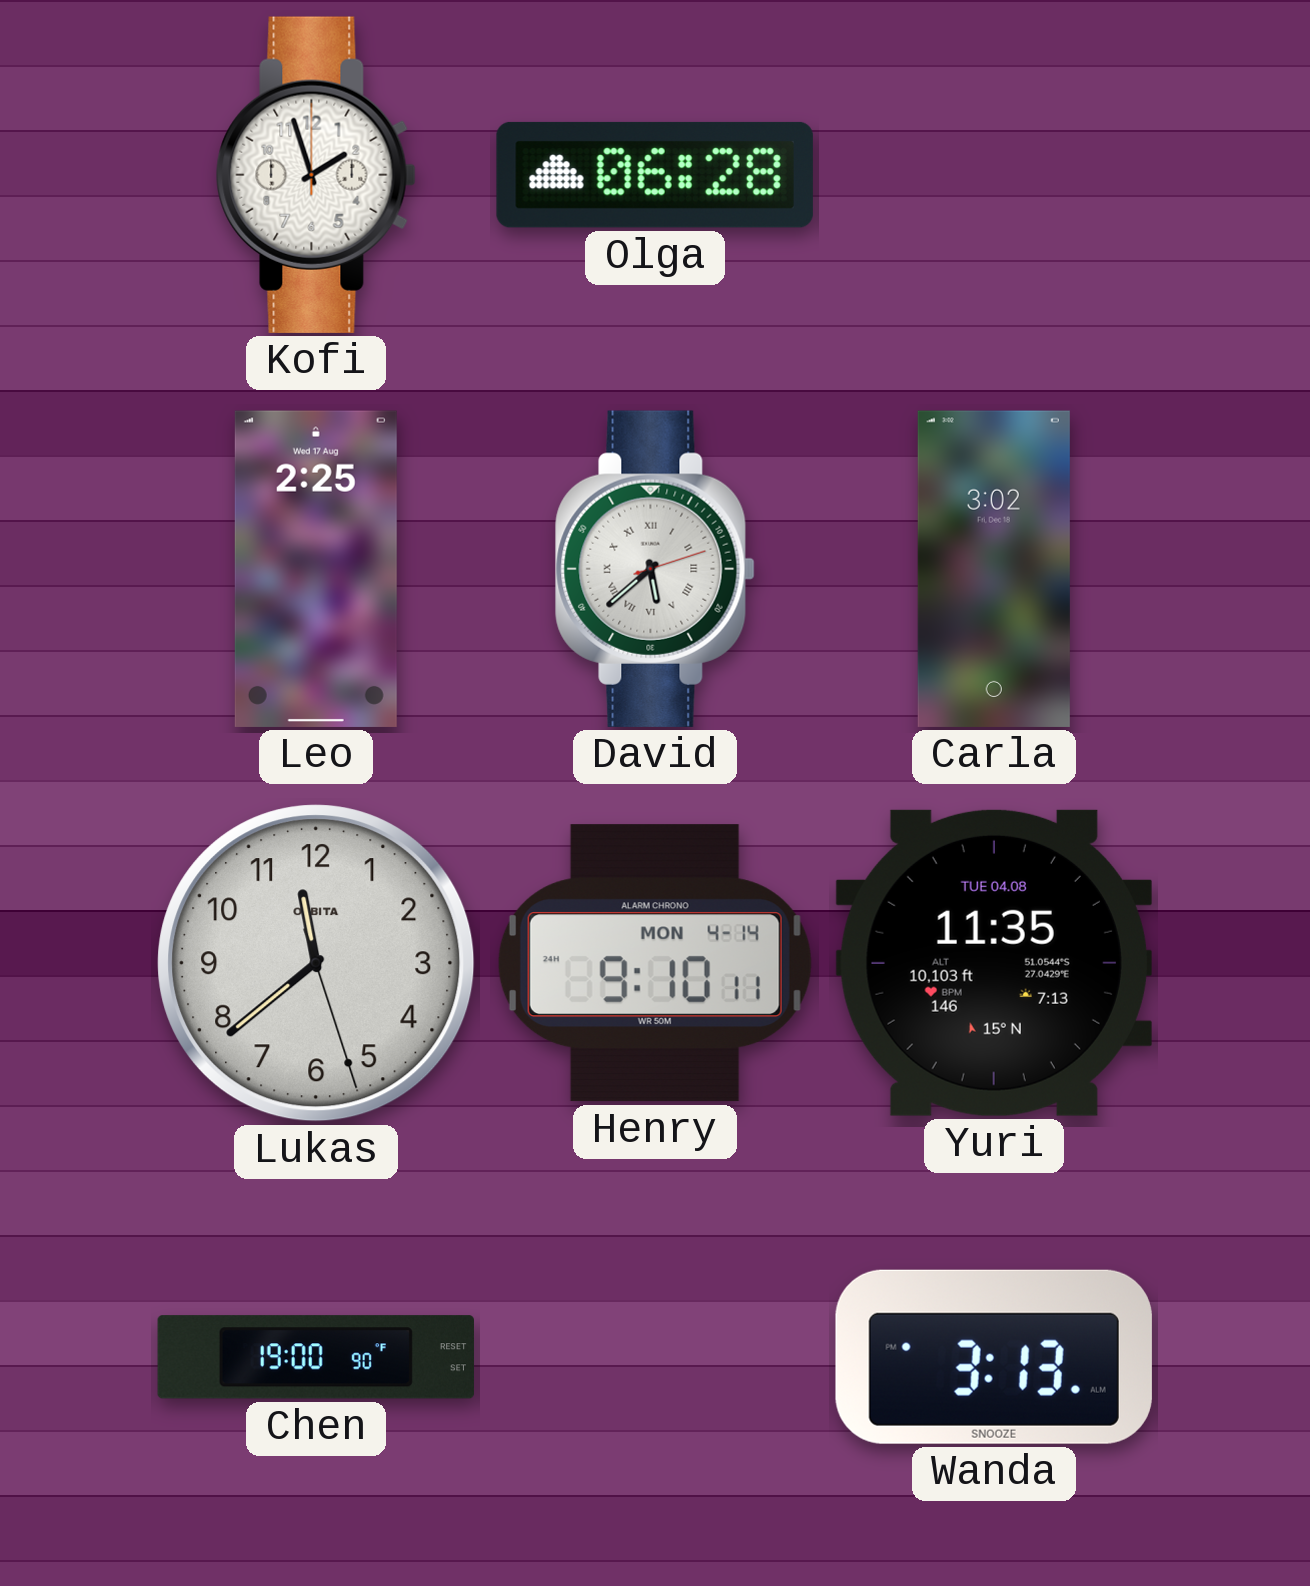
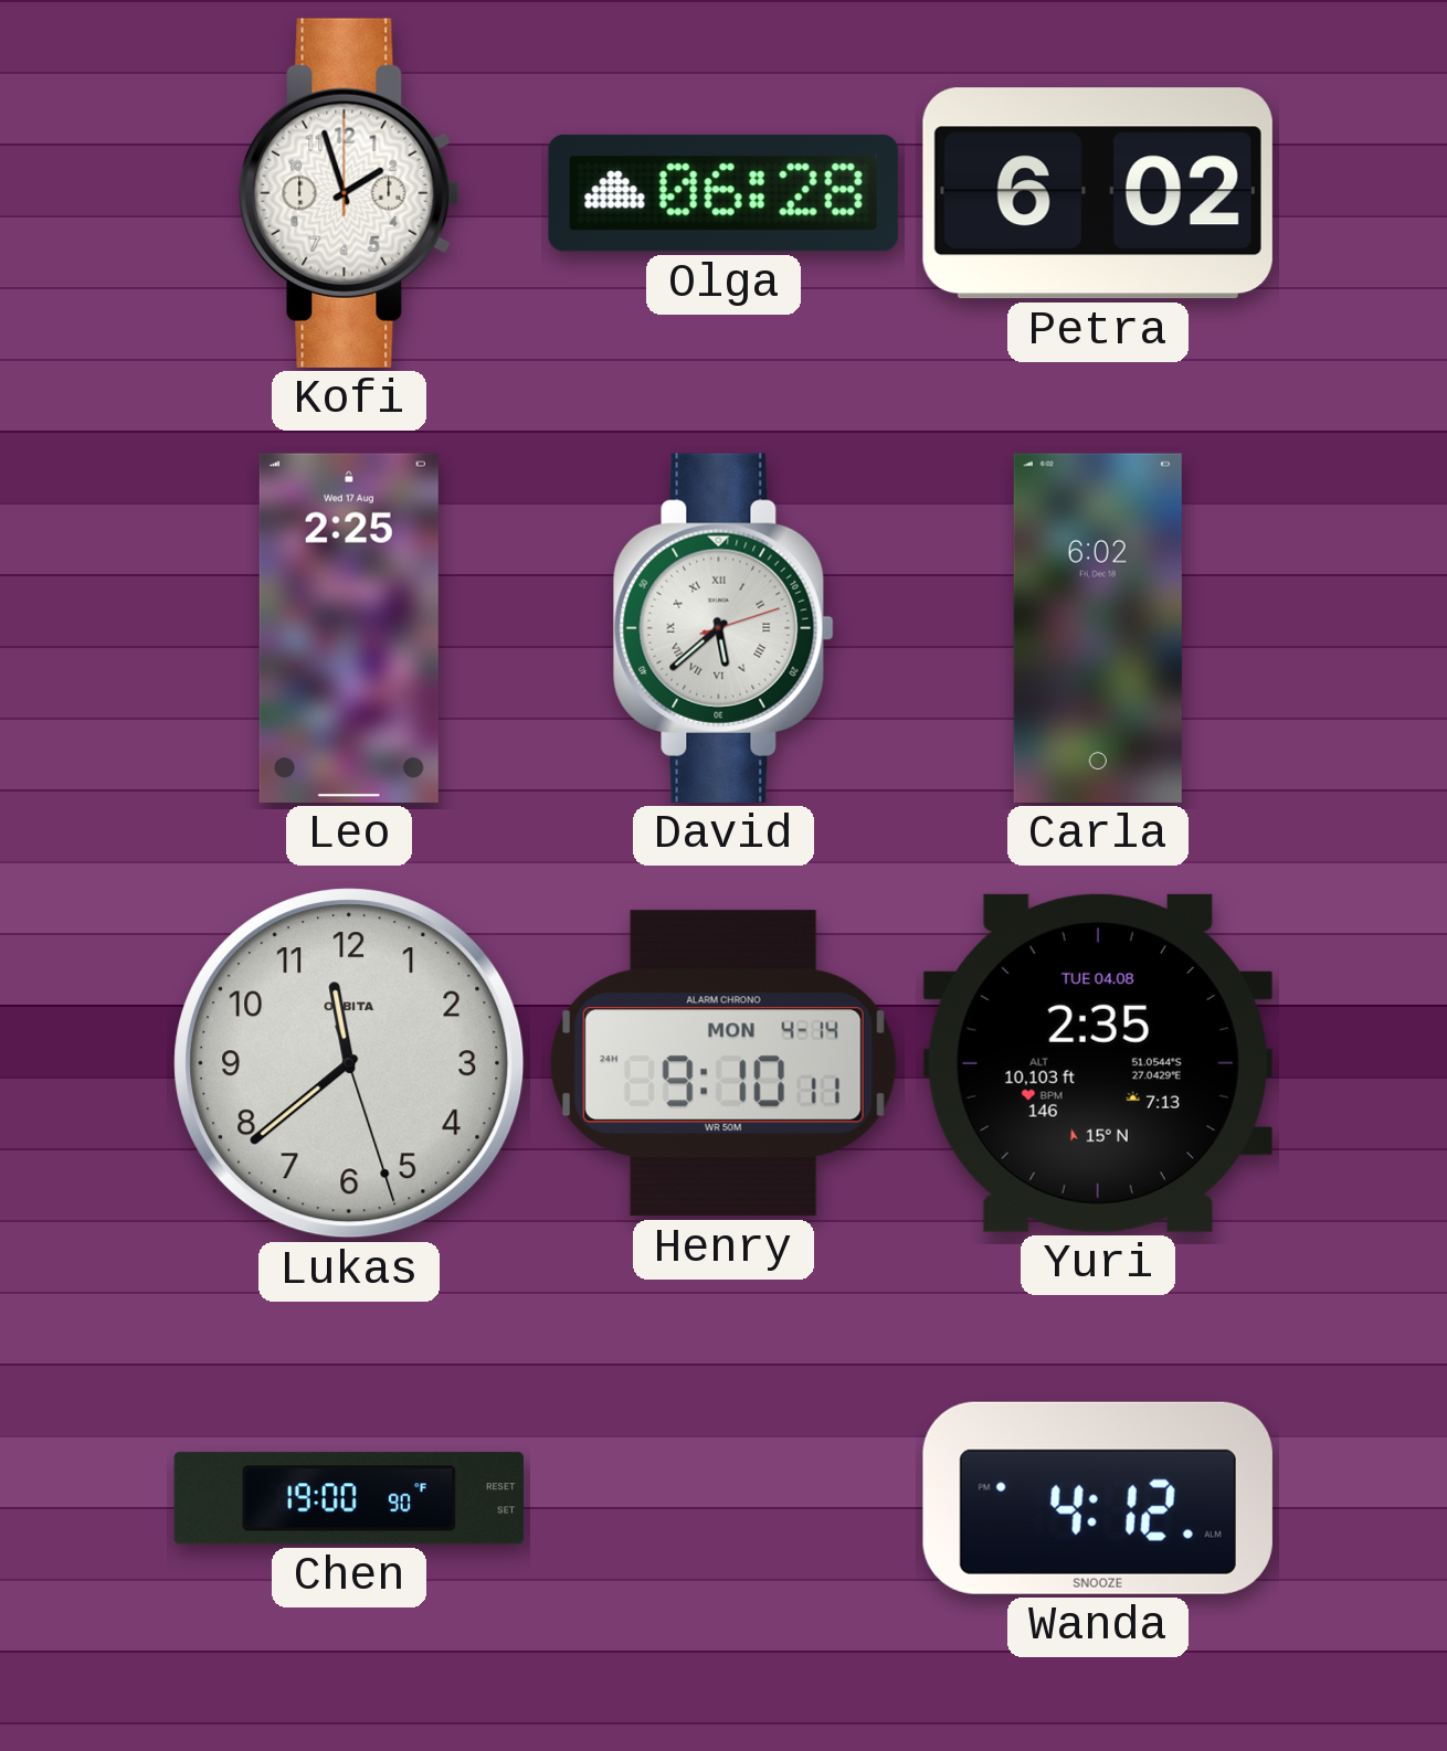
Petra: none -> 6:02
Carla: 3:02 -> 6:02
Yuri: 11:35 -> 2:35
Wanda: 3:13 -> 4:12
